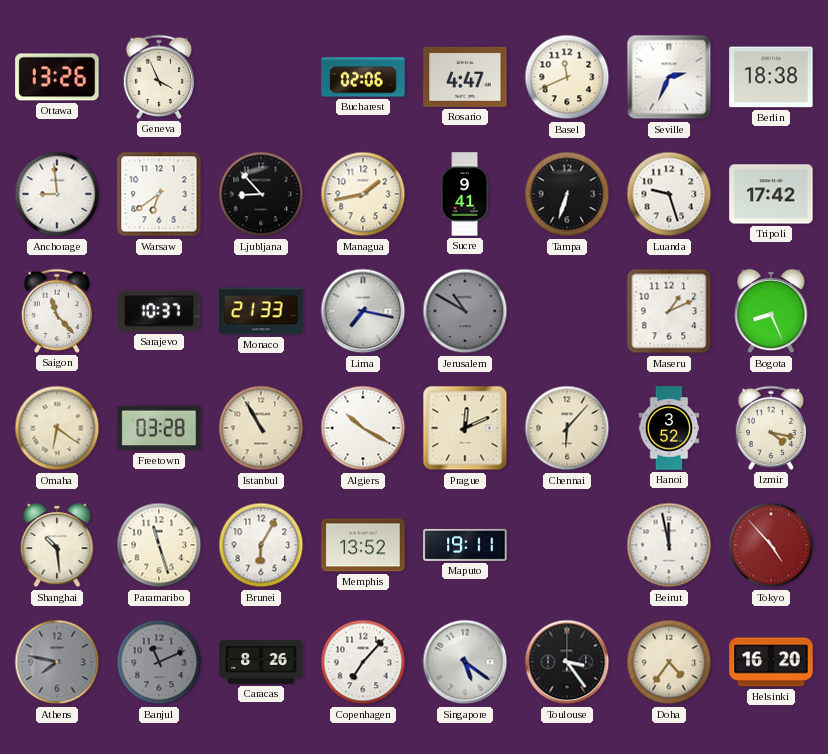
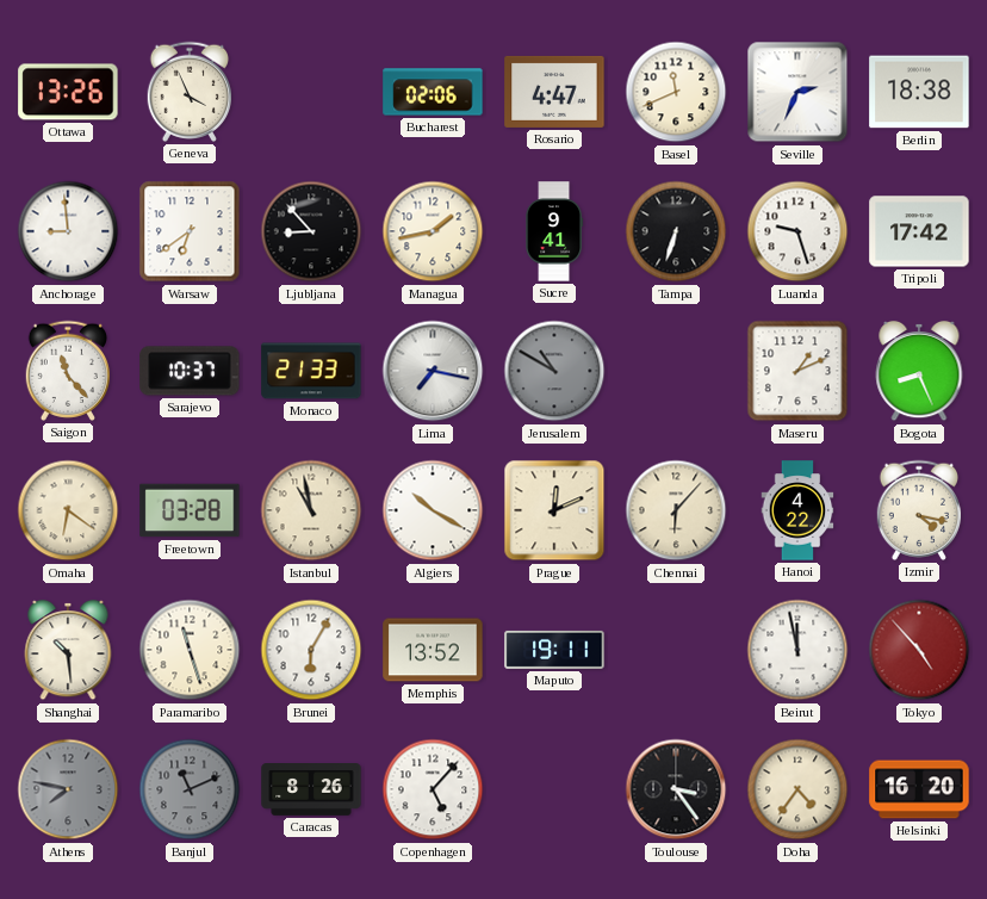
Istanbul: 10:55 -> 10:58
Hanoi: 3:52 -> 4:22
Copenhagen: 7:07 -> 5:07
Singapore: 5:21 -> none
